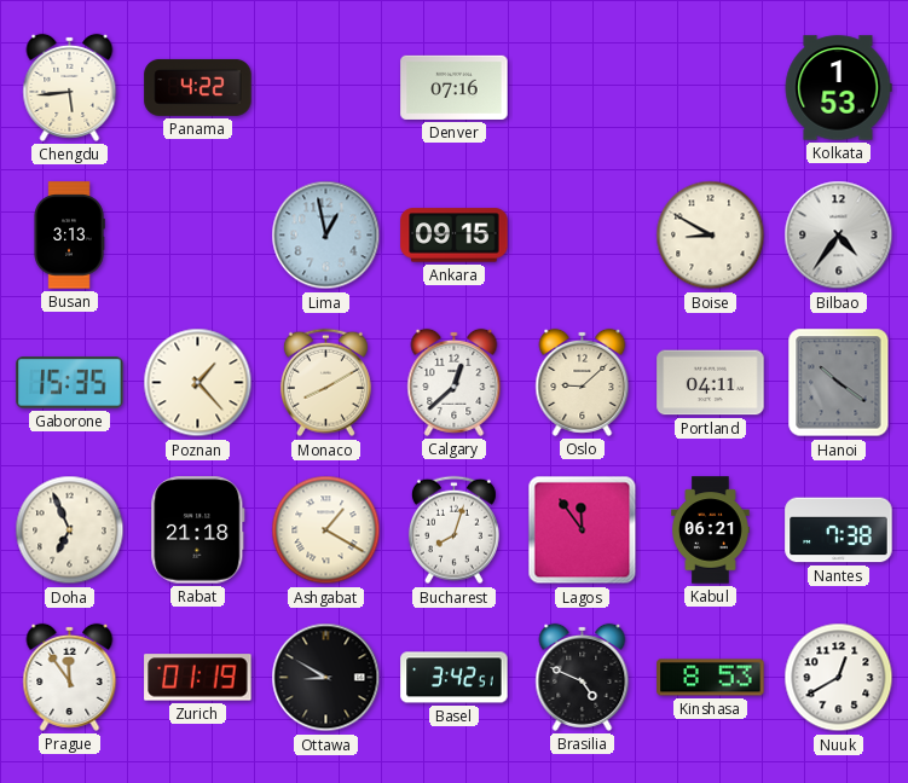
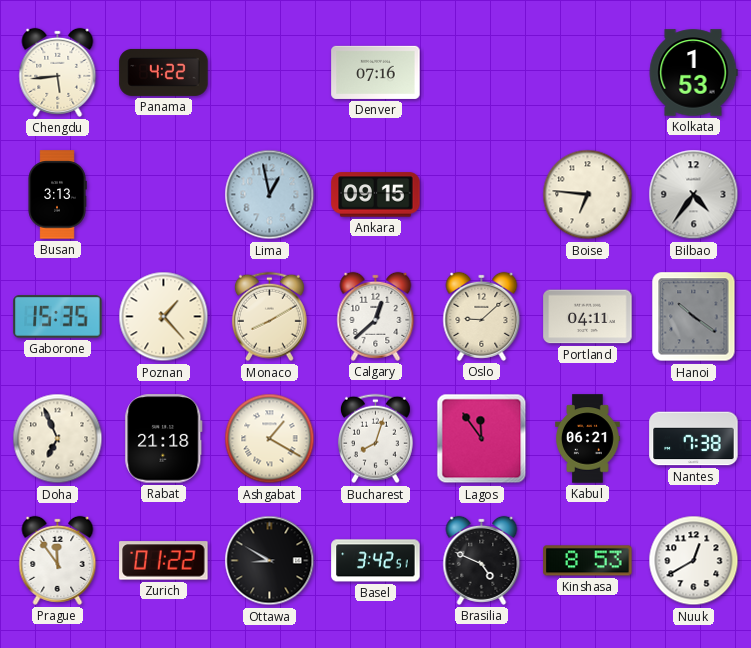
Boise: 8:50 -> 6:46
Zurich: 01:19 -> 01:22
